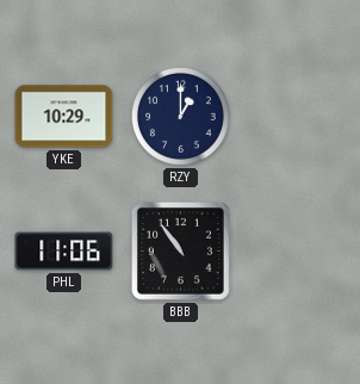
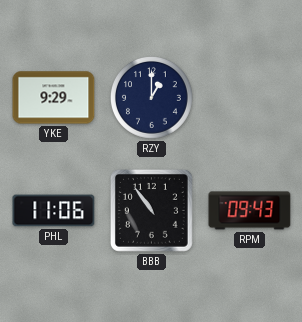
YKE: 10:29 -> 9:29
RPM: none -> 09:43
